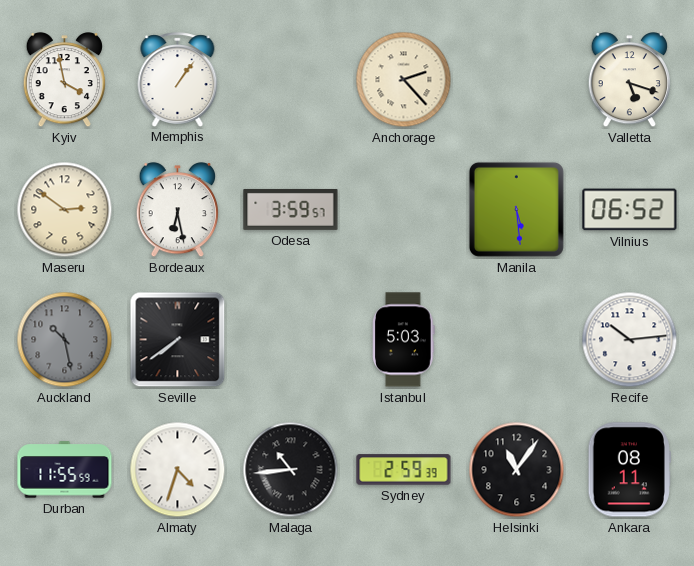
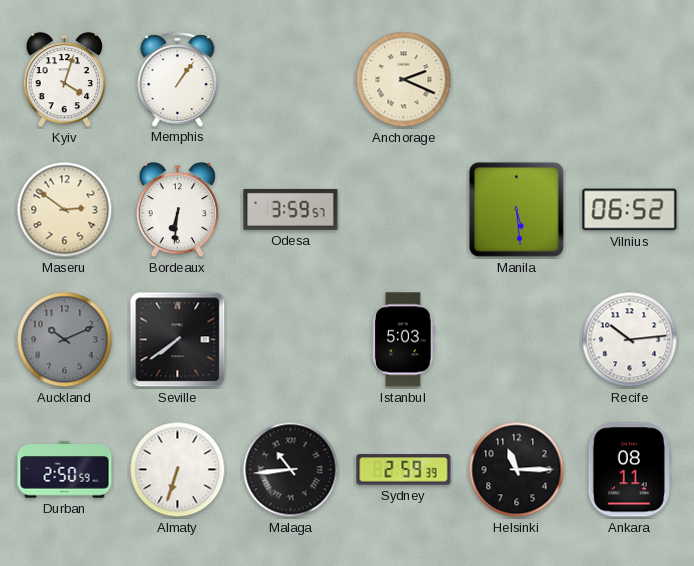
Kyiv: 3:58 -> 4:03
Anchorage: 2:23 -> 2:19
Valletta: 5:18 -> none
Bordeaux: 6:28 -> 6:31
Auckland: 10:28 -> 10:11
Durban: 11:55 -> 2:50
Almaty: 4:33 -> 6:33
Helsinki: 11:06 -> 11:15
